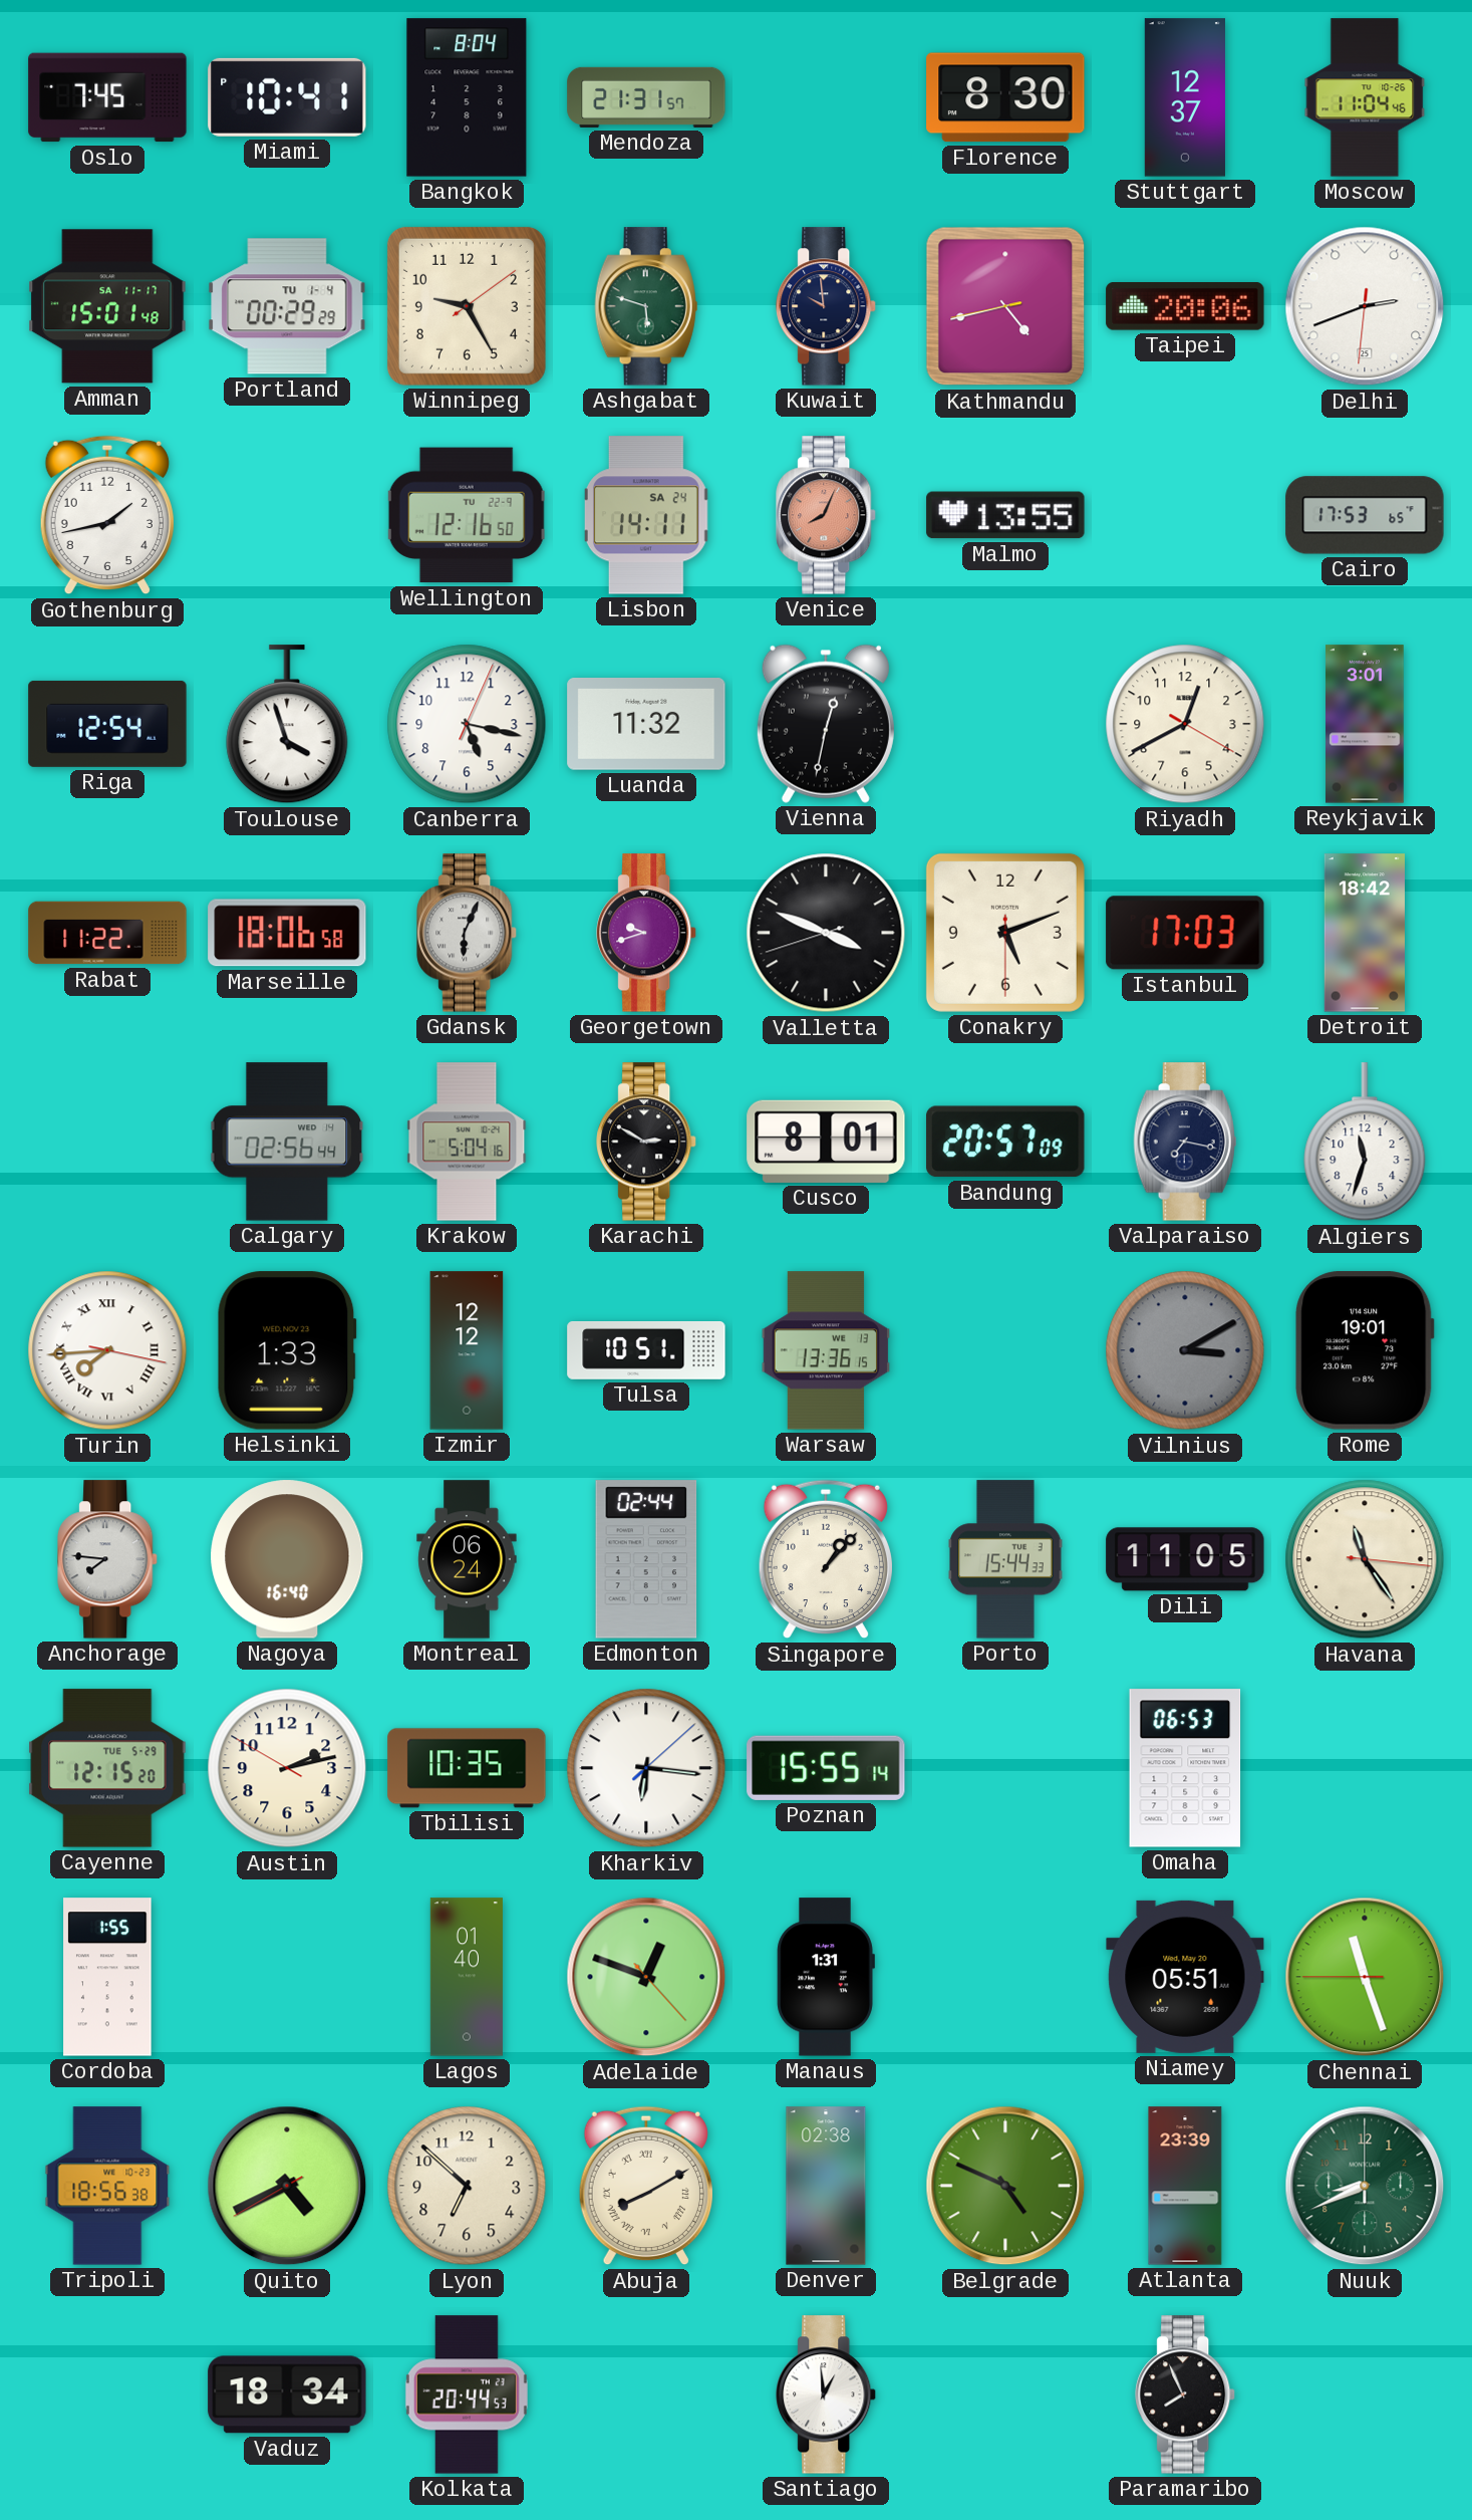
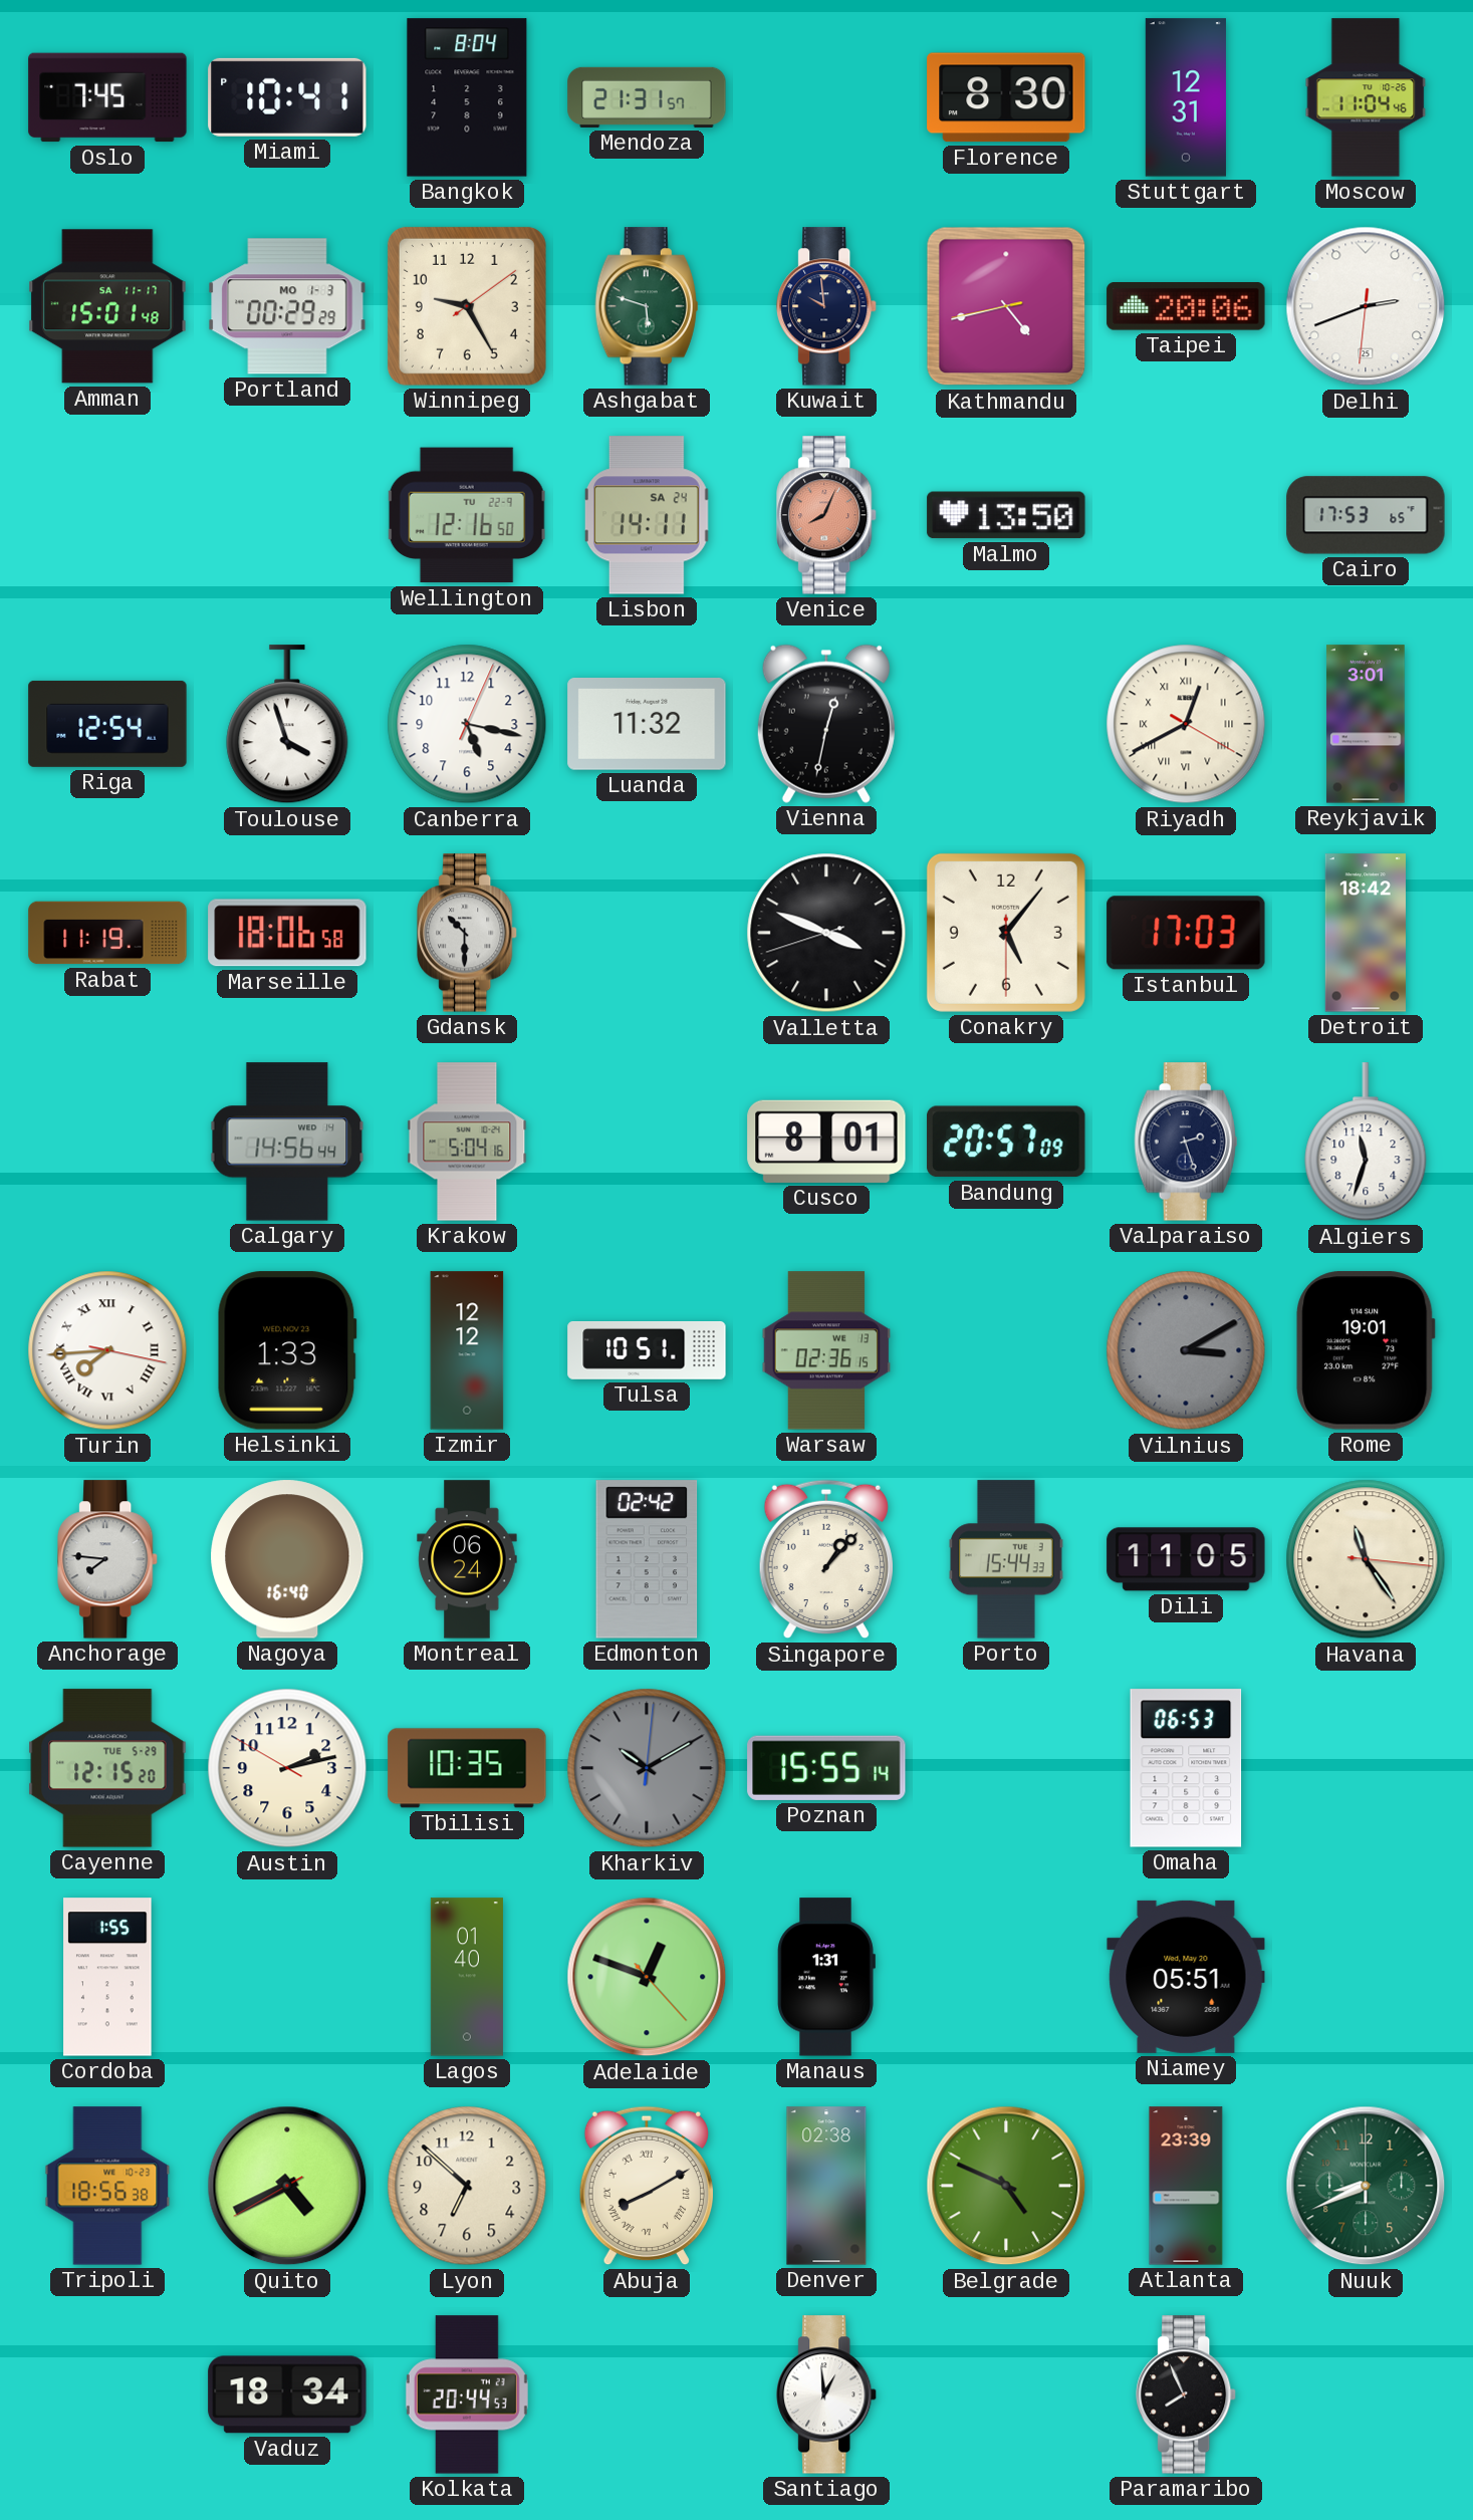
Stuttgart: 12:37 -> 12:31
Portland date: TU 1-4 -> MO 1-3
Gothenburg: 1:43 -> none
Malmo: 13:55 -> 13:50
Riyadh numerals: Arabic -> Roman
Rabat: 11:22 -> 11:19
Gdansk: 6:04 -> 10:30
Georgetown: 9:42 -> none
Conakry: 5:11 -> 5:06
Calgary: 02:56 -> 14:56
Karachi: 2:50 -> none
Valparaiso: 7:17 -> 2:27
Warsaw: 13:36 -> 02:36
Edmonton: 02:44 -> 02:42
Kharkiv: 6:16 -> 10:10
Kharkiv dial: white -> grey
Chennai: 11:26 -> none
